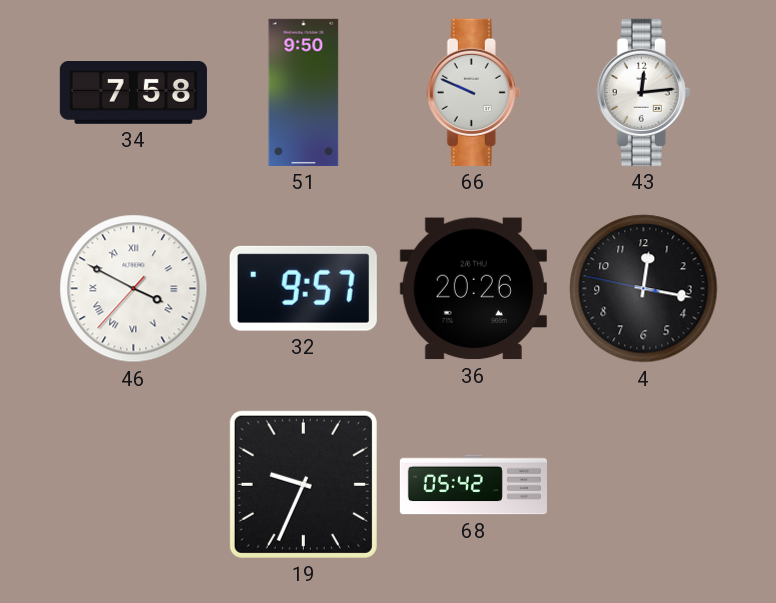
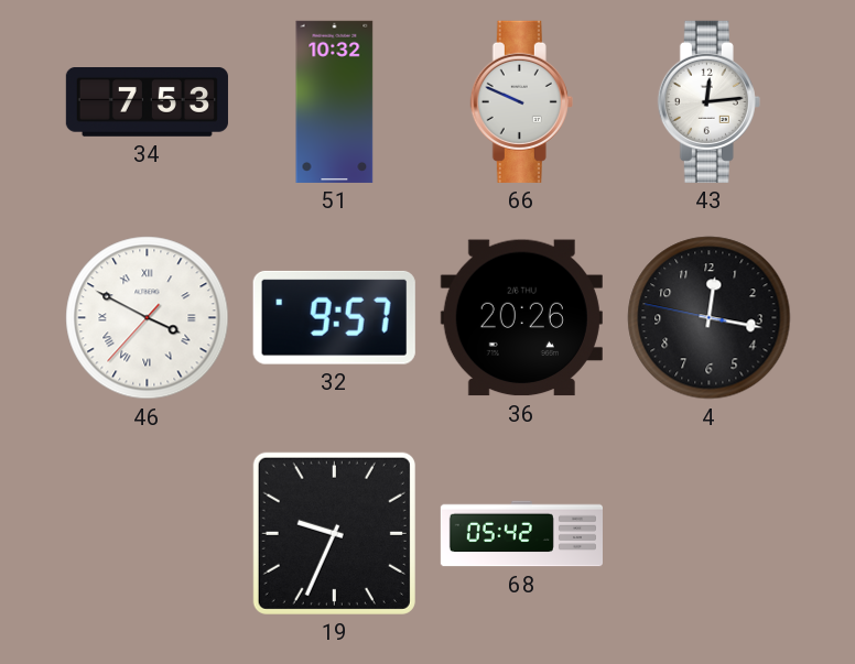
34: 7:58 -> 7:53
51: 9:50 -> 10:32
